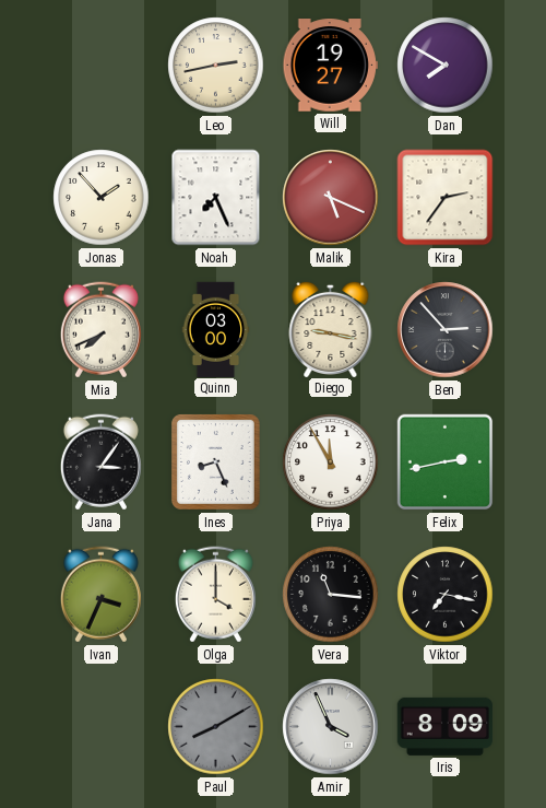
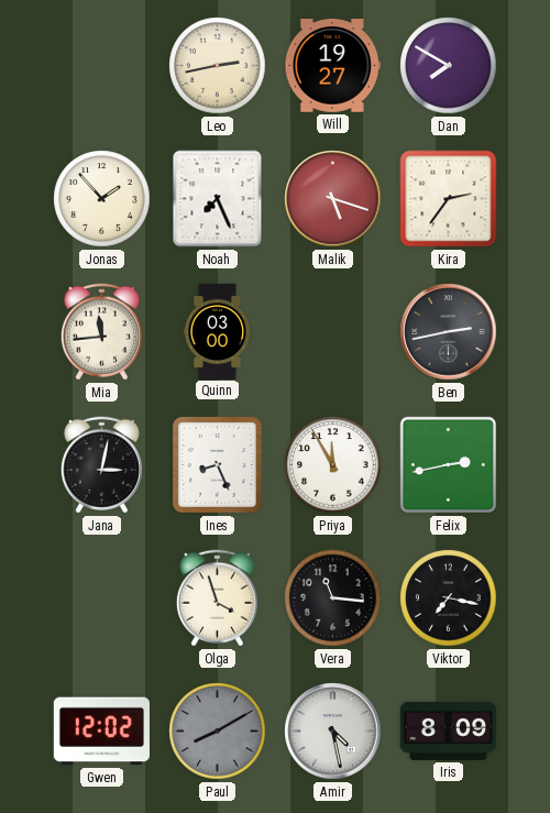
Malik: 5:19 -> 5:18
Mia: 7:41 -> 11:44
Diego: 9:17 -> none
Ben: 2:53 -> 2:43
Jana: 3:06 -> 3:02
Ivan: 3:34 -> none
Olga: 4:00 -> 3:57
Gwen: none -> 12:02
Amir: 3:56 -> 4:28
